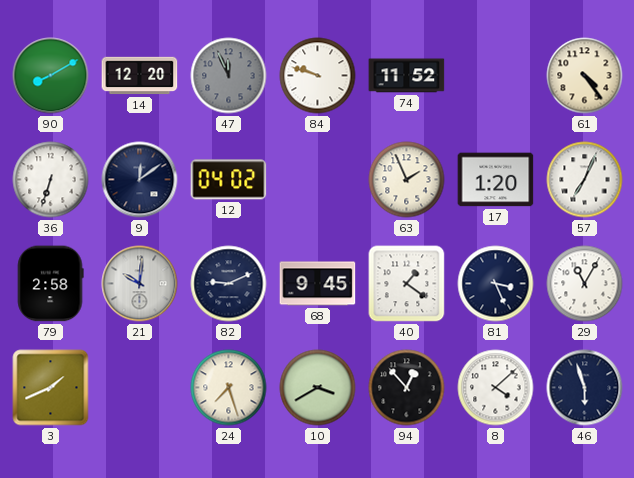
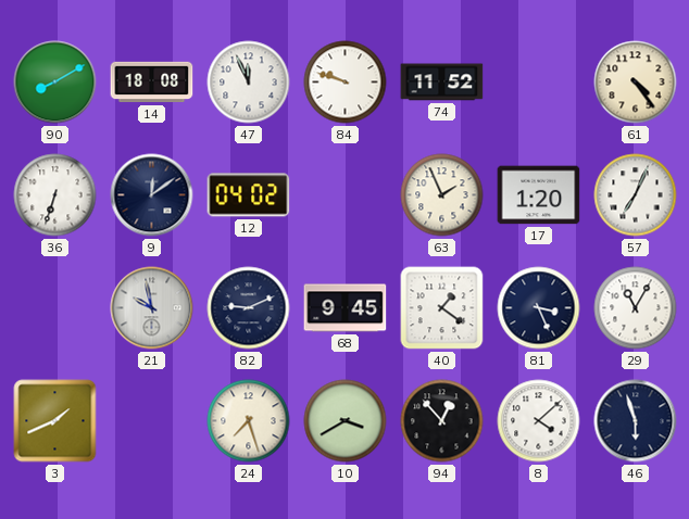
14: 12:20 -> 18:08
47 dial: grey -> white
79: 2:58 -> none
21: 10:01 -> 9:58
